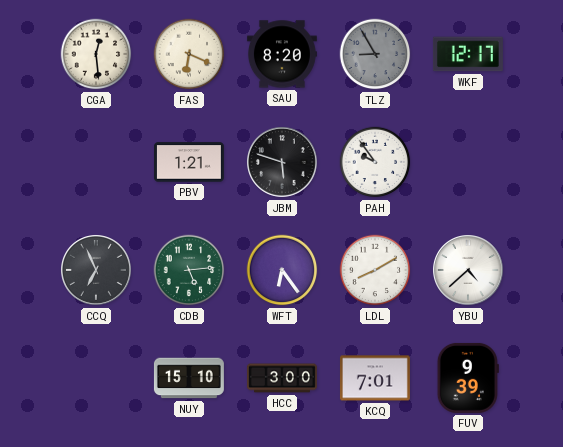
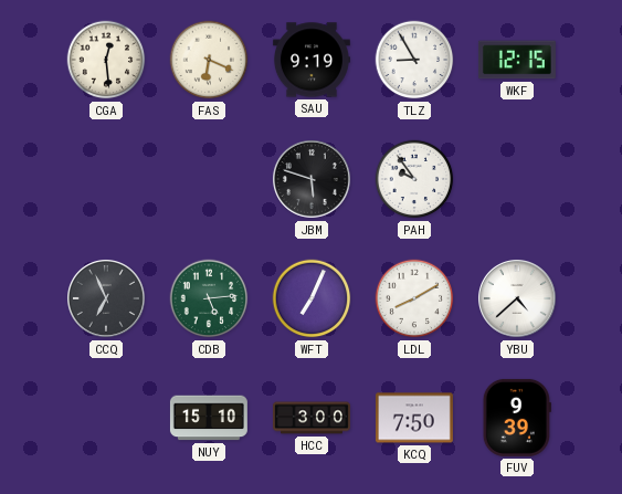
SAU: 8:20 -> 9:19
TLZ dial: grey -> white
WKF: 12:17 -> 12:15
PBV: 1:21 -> none
WFT: 6:24 -> 7:04
KCQ: 7:01 -> 7:50
